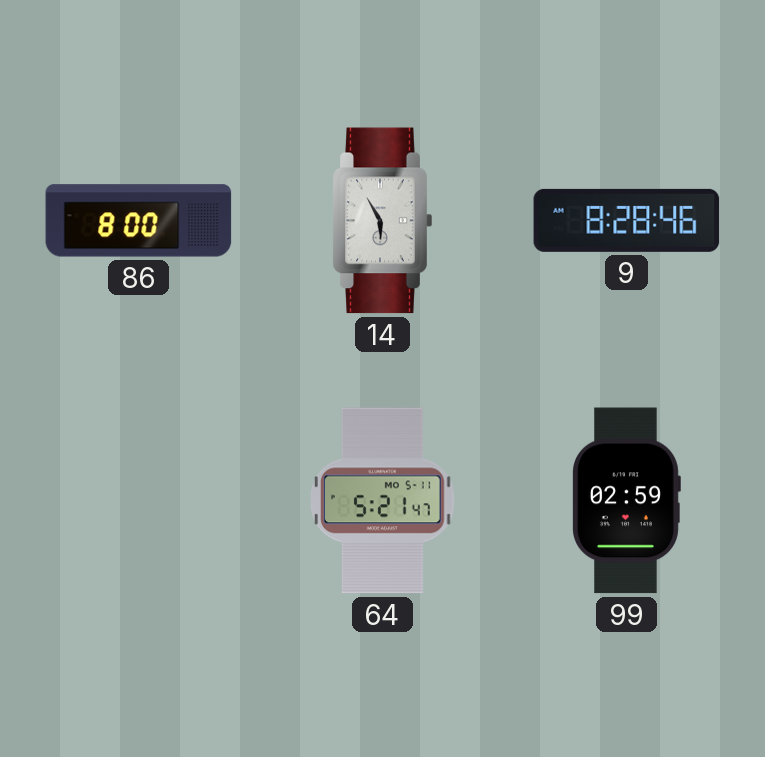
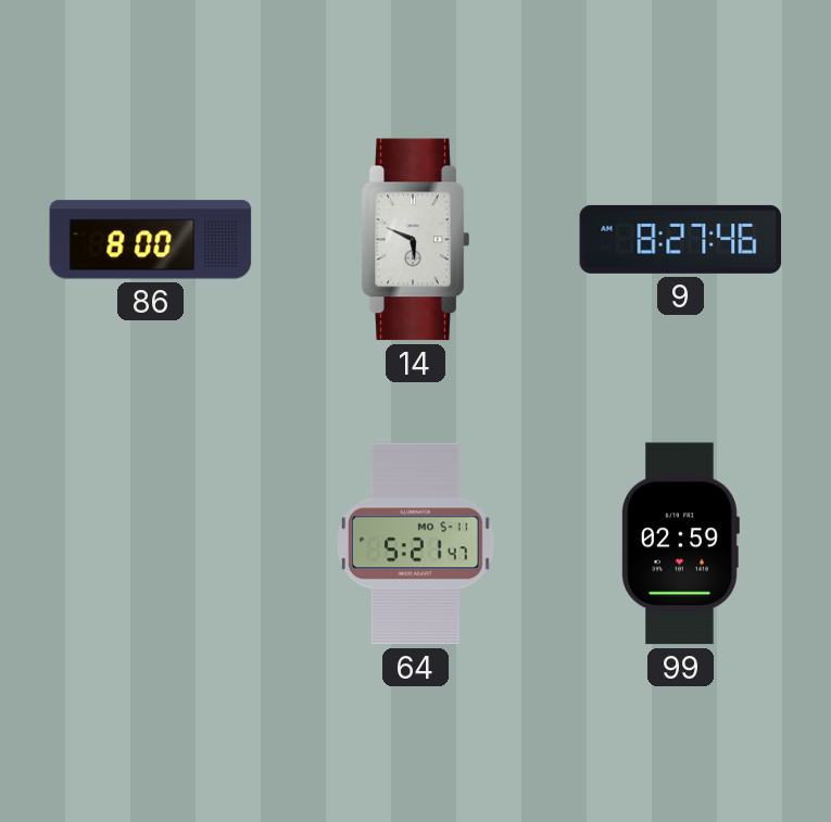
14: 5:55 -> 5:49
9: 8:28 -> 8:27
